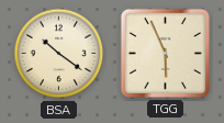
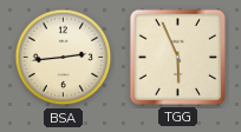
BSA: 10:21 -> 2:44
